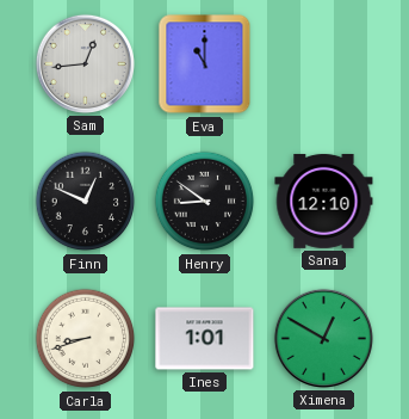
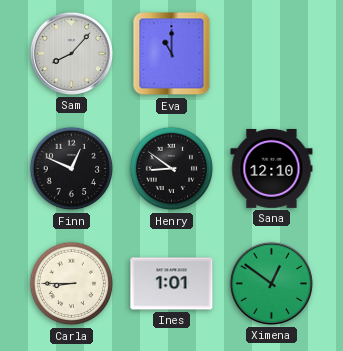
Sam: 12:44 -> 8:07
Carla: 8:42 -> 8:45
Ximena: 12:50 -> 12:51
